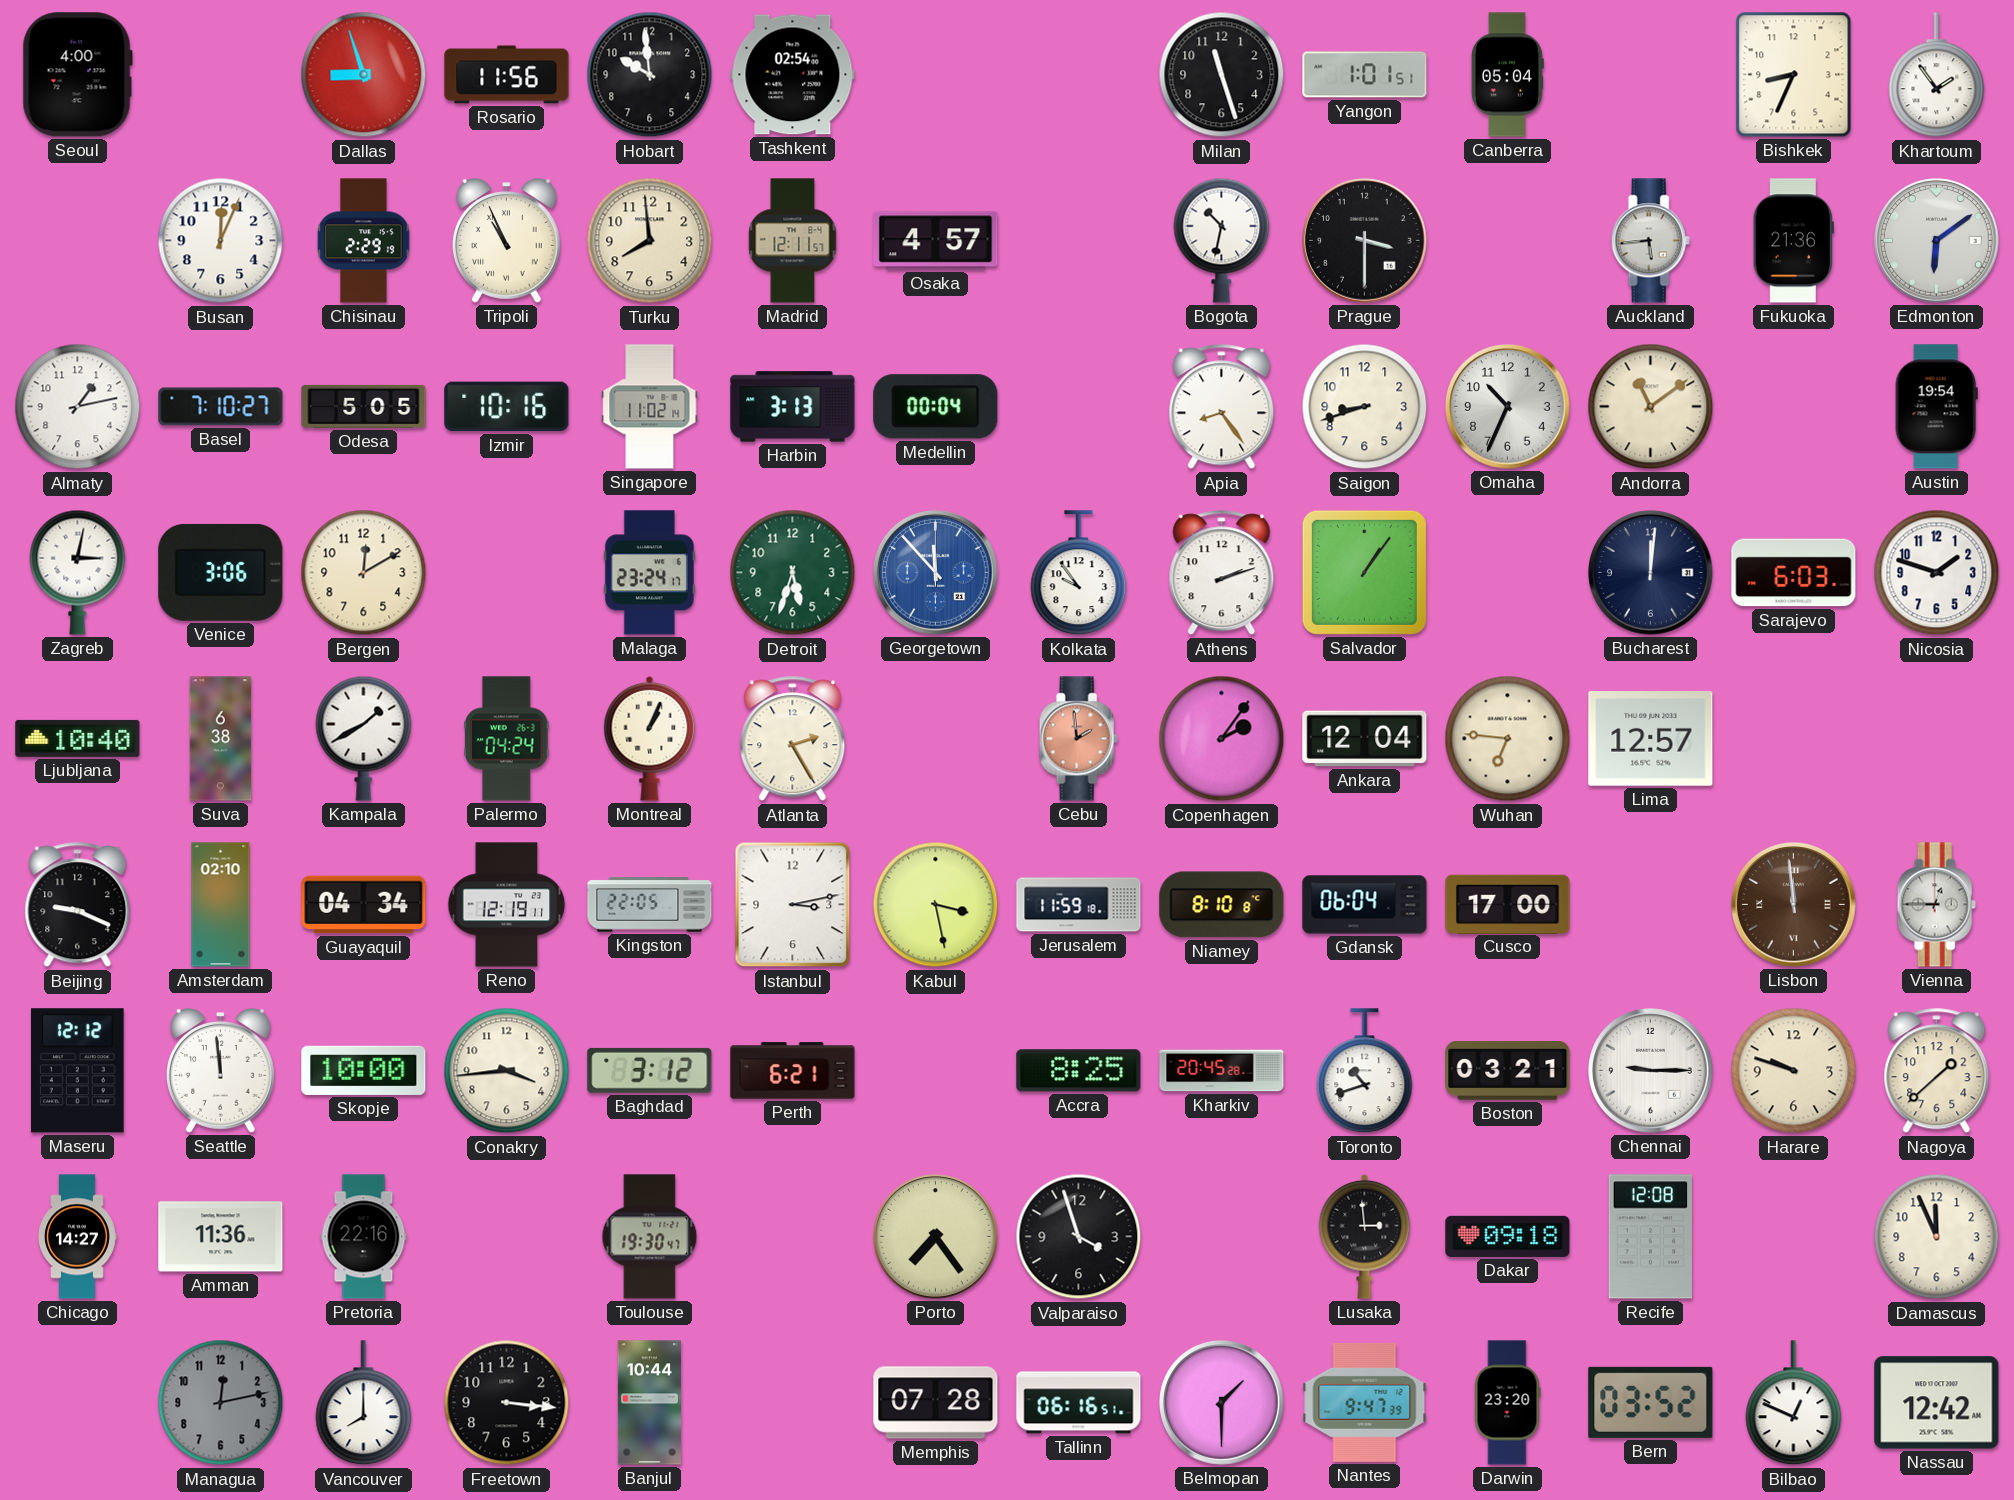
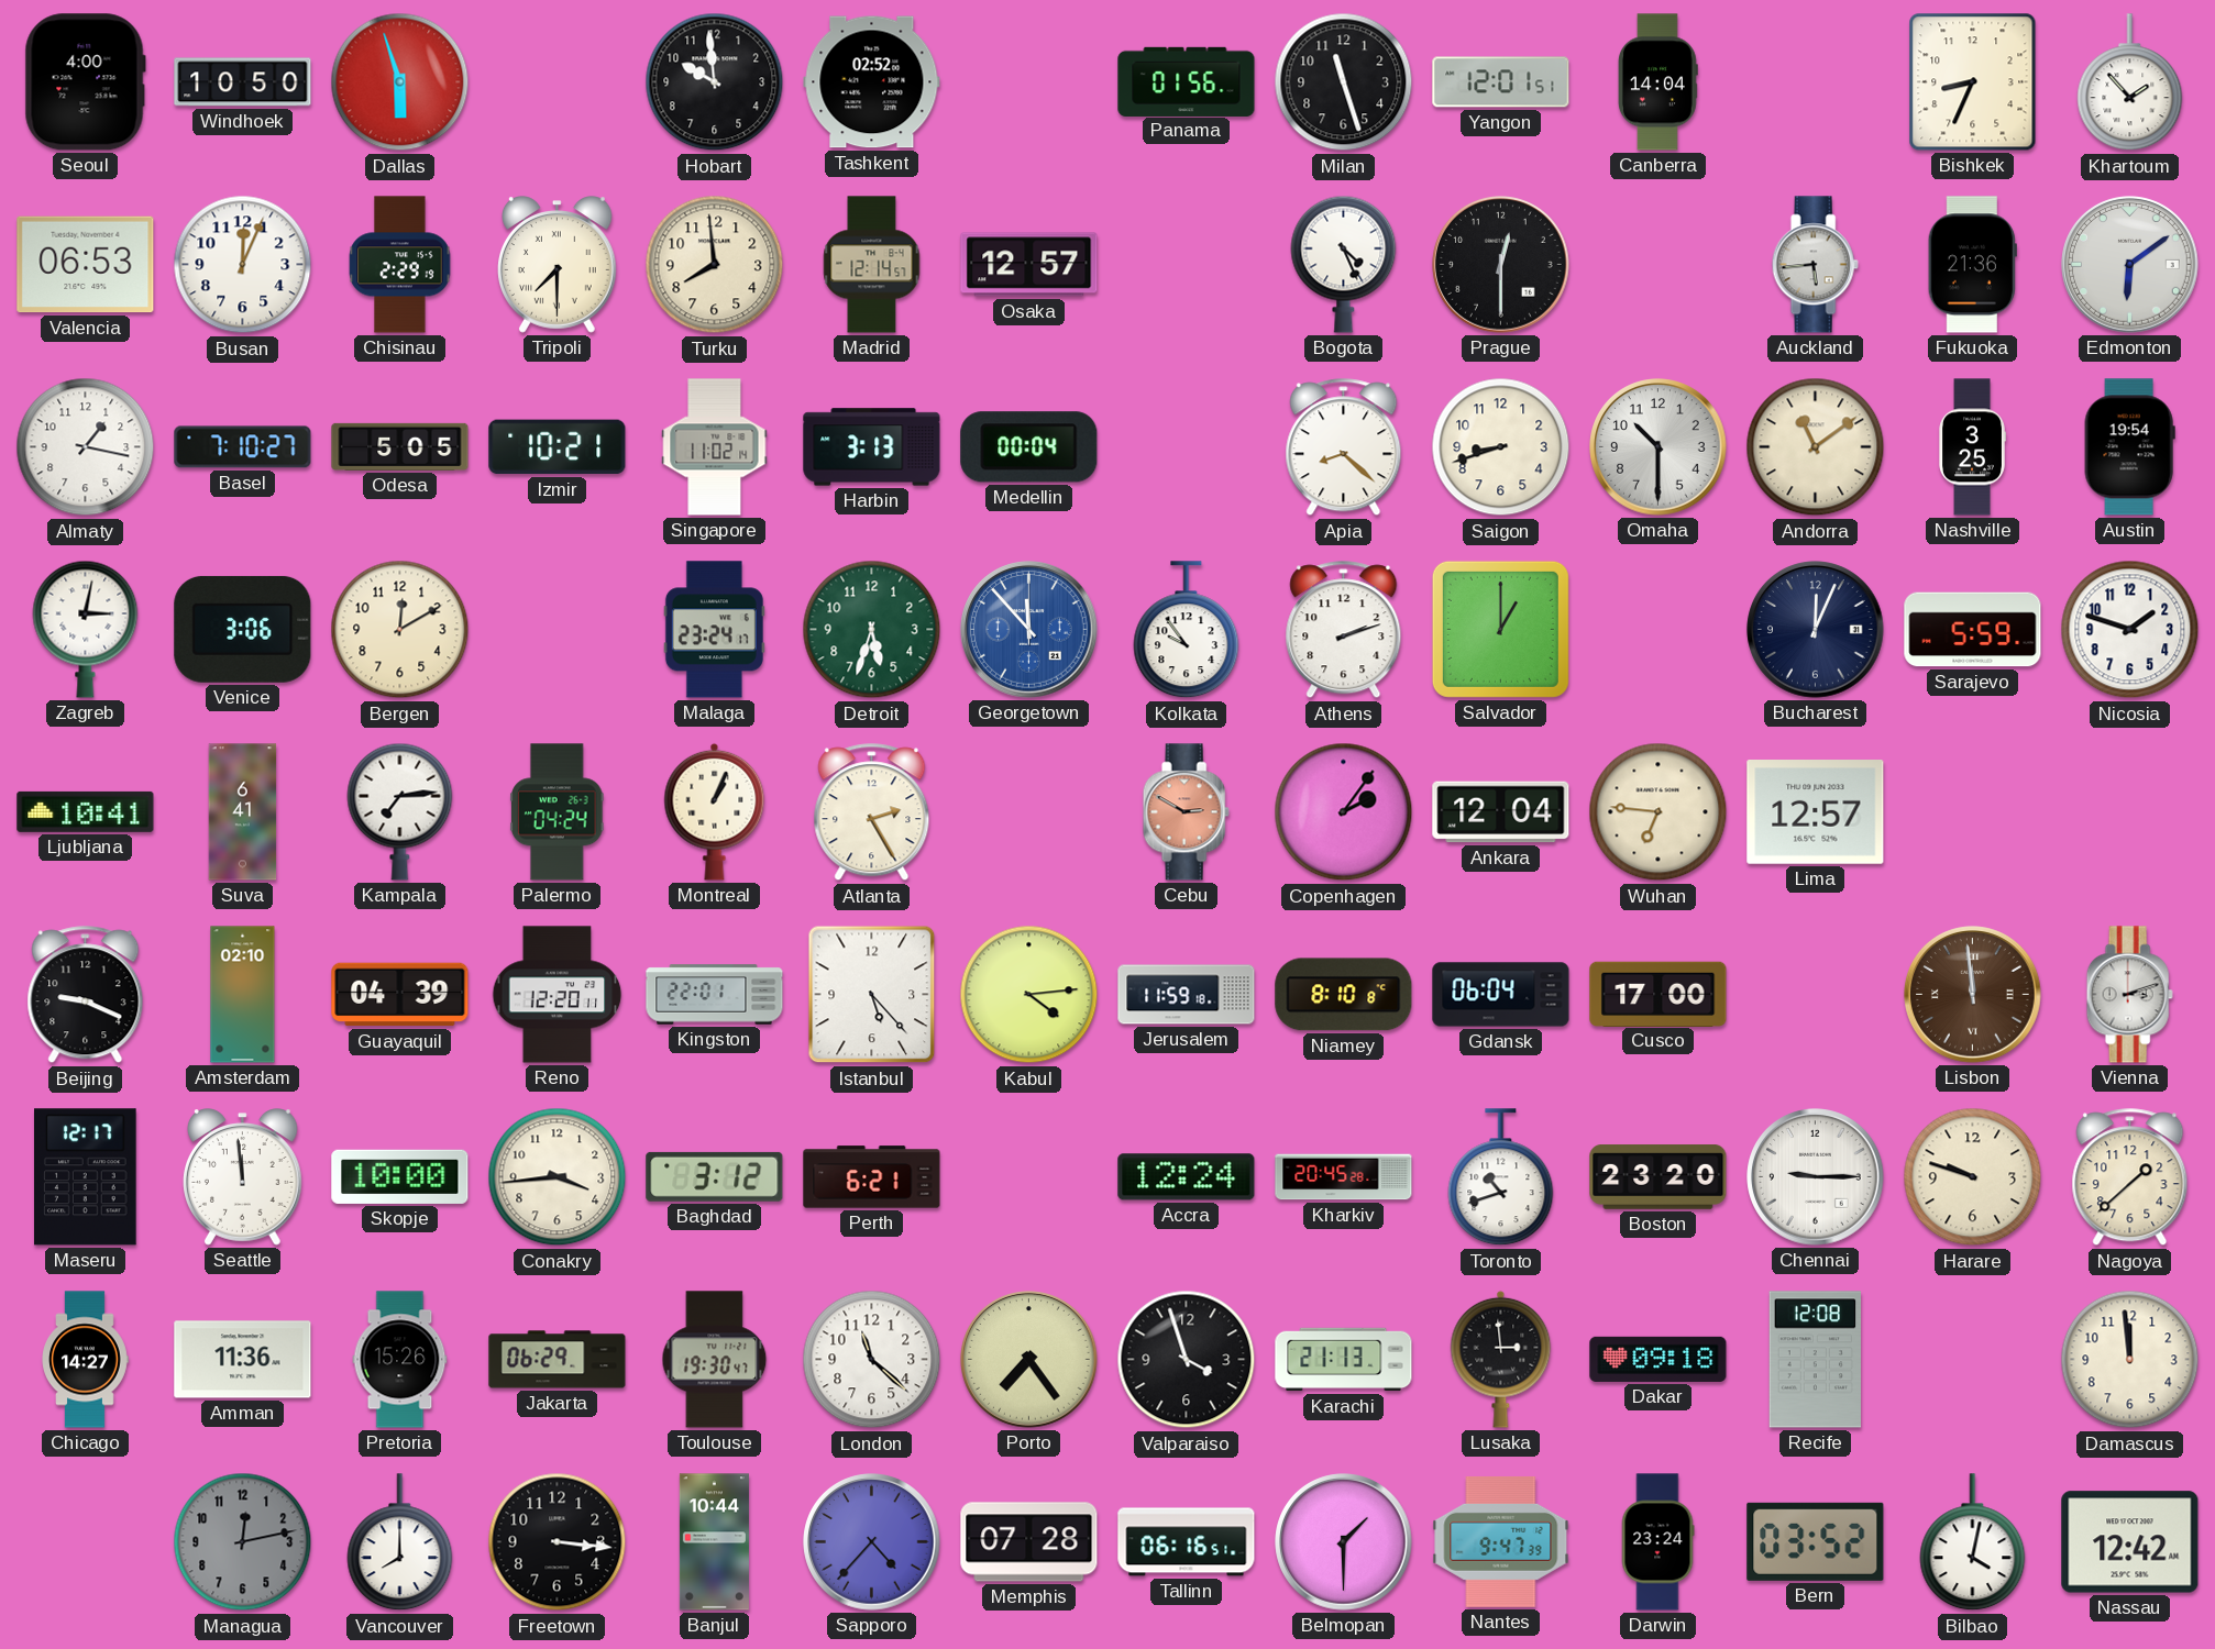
Windhoek: none -> 10:50
Dallas: 8:57 -> 5:57
Rosario: 11:56 -> none
Tashkent: 02:54 -> 02:52
Panama: none -> 01:56
Yangon: 1:01 -> 12:01
Canberra: 05:04 -> 14:04
Khartoum: 1:54 -> 1:53
Valencia: none -> 06:53
Tripoli: 10:56 -> 7:30
Madrid: 12:11 -> 12:14
Osaka: 4:57 -> 12:57
Bogota: 10:32 -> 4:26
Prague: 3:30 -> 12:30
Almaty: 1:13 -> 1:17
Izmir: 10:16 -> 10:21
Apia: 8:24 -> 8:22
Omaha: 10:34 -> 10:30
Nashville: none -> 3:25
Salvador: 1:06 -> 1:00
Bucharest: 12:01 -> 12:04
Sarajevo: 6:03 -> 5:59
Ljubljana: 10:40 -> 10:41
Suva: 6:38 -> 6:41
Kampala: 1:40 -> 7:14
Cebu: 1:59 -> 2:50
Guayaquil: 04:34 -> 04:39
Reno: 12:19 -> 12:20
Kingston: 22:05 -> 22:01
Istanbul: 3:13 -> 5:23
Kabul: 3:28 -> 4:14
Vienna: 12:45 -> 3:12
Maseru: 12:12 -> 12:17
Accra: 8:25 -> 12:24
Boston: 03:21 -> 23:20
Pretoria: 22:16 -> 15:26
Jakarta: none -> 06:29
London: none -> 11:22
Karachi: none -> 21:13
Damascus: 11:56 -> 11:59
Sapporo: none -> 4:37
Darwin: 23:20 -> 23:24
Bilbao: 12:49 -> 4:02
